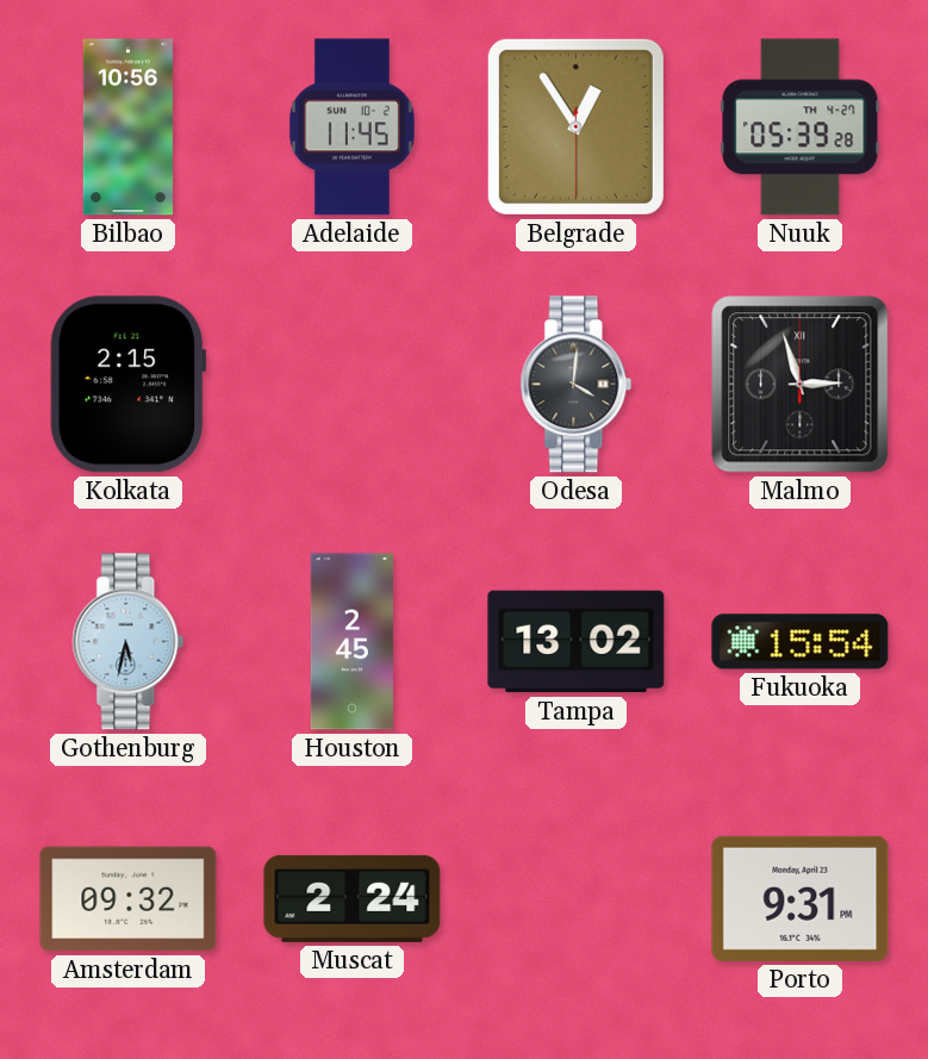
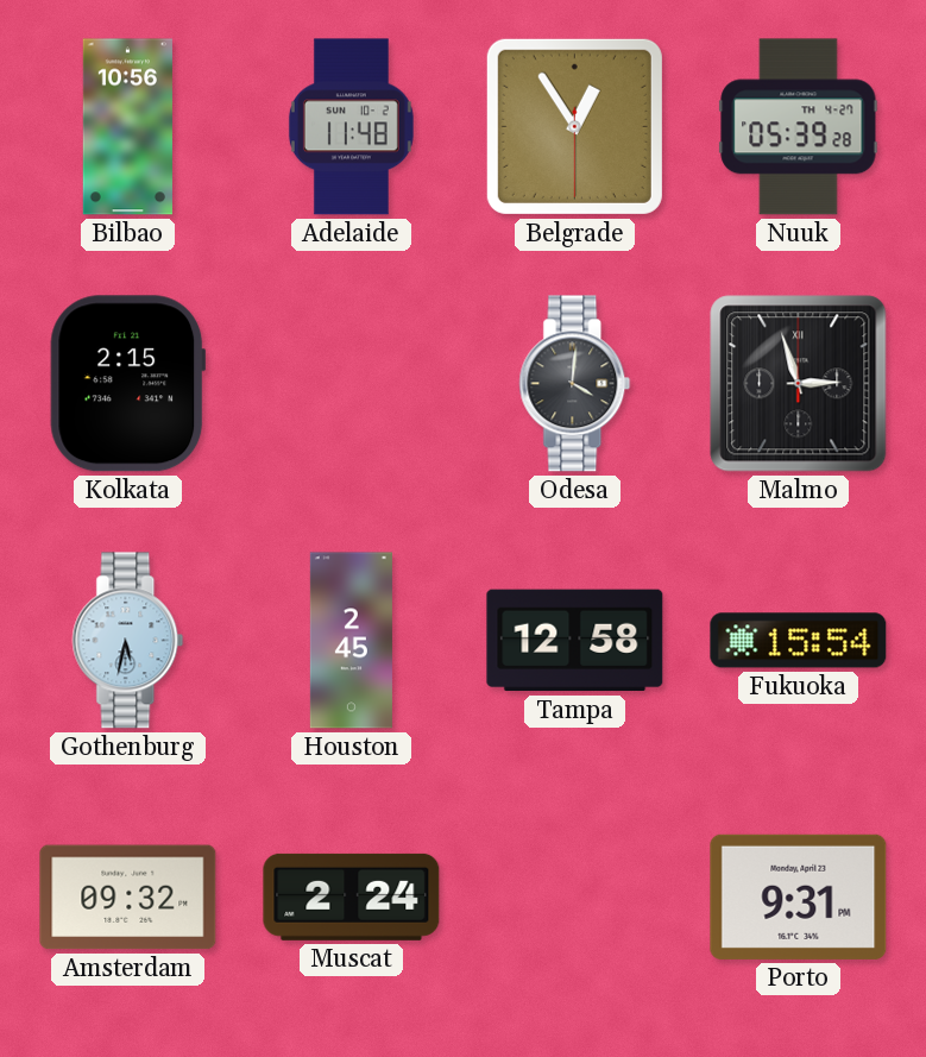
Adelaide: 11:45 -> 11:48
Tampa: 13:02 -> 12:58
